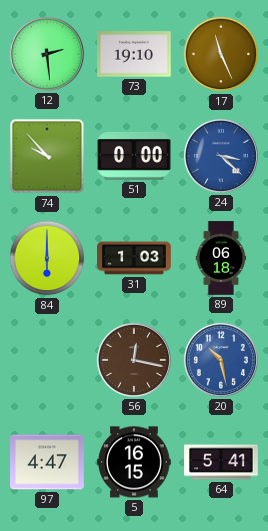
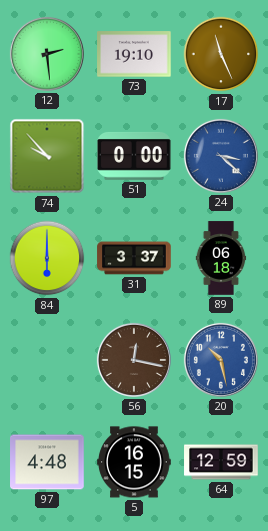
31: 1:03 -> 3:37
97: 4:47 -> 4:48
64: 5:41 -> 12:59
